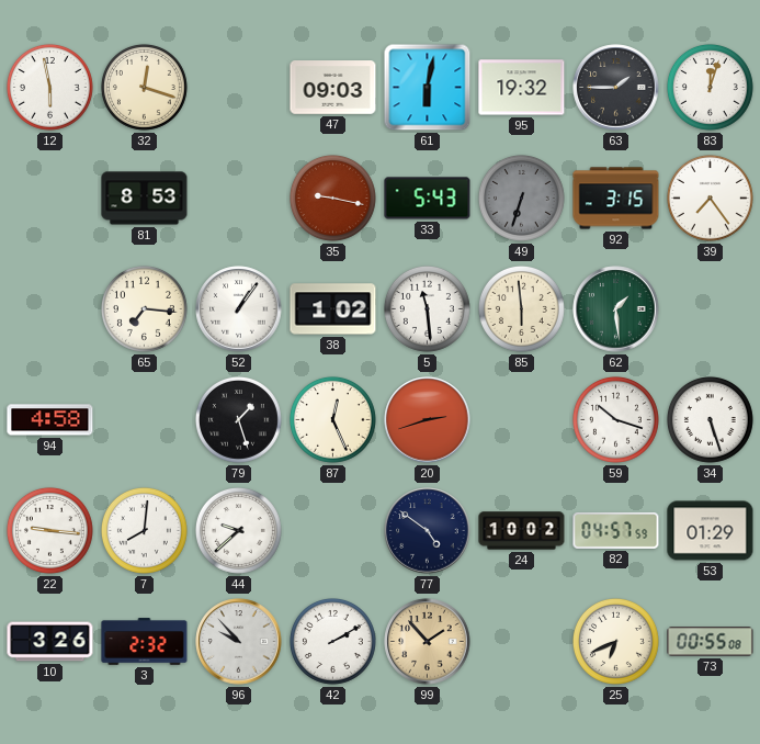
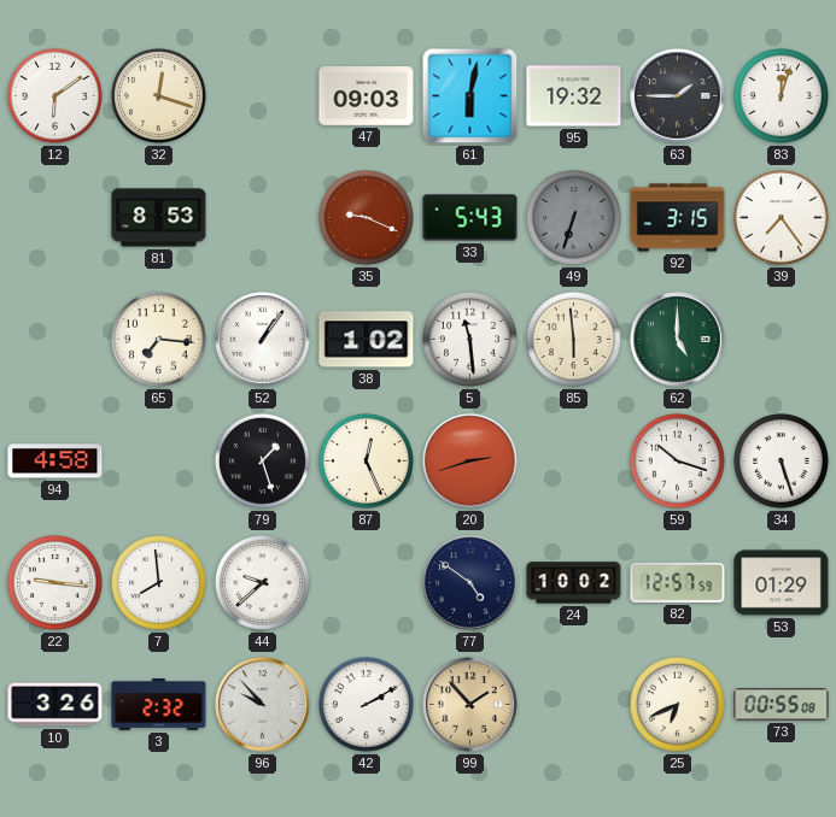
12: 5:58 -> 6:09
35: 9:17 -> 9:19
62: 1:29 -> 5:00
7: 8:01 -> 7:59
82: 04:57 -> 12:57
